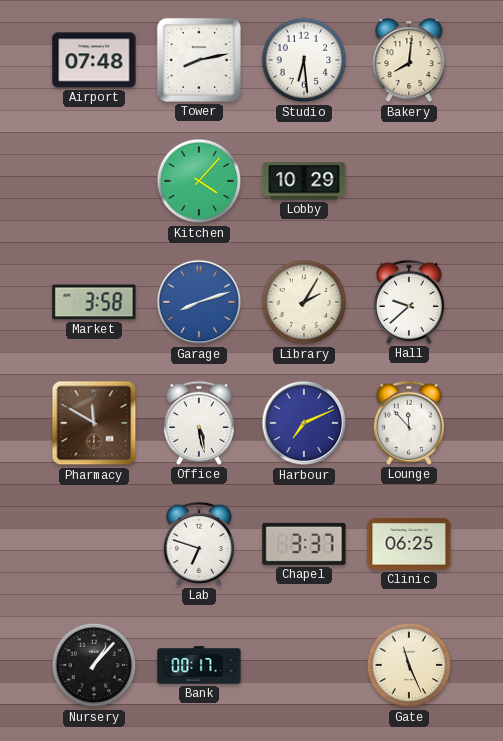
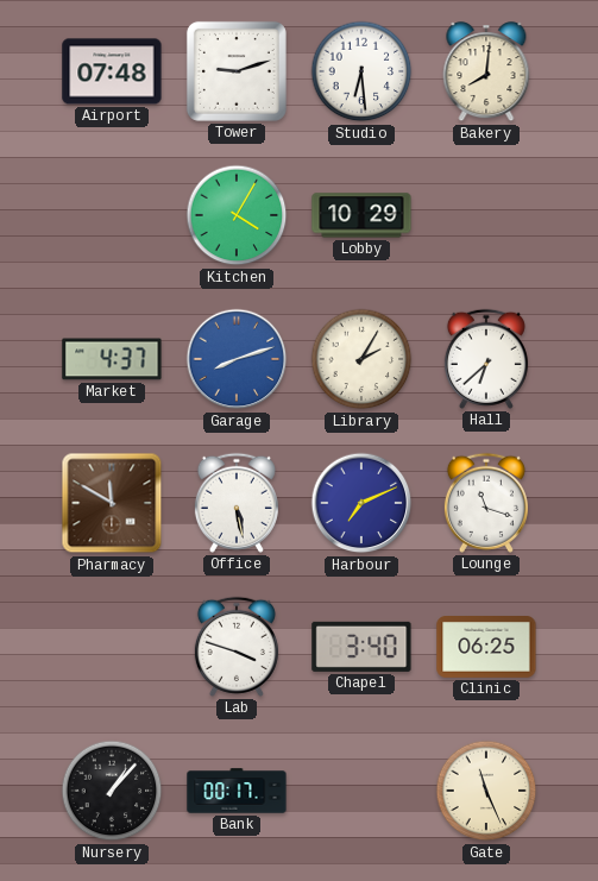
Tower: 8:13 -> 9:12
Kitchen: 4:07 -> 4:05
Market: 3:58 -> 4:37
Hall: 9:38 -> 6:38
Lounge: 11:53 -> 11:18
Lab: 6:48 -> 3:48
Chapel: 3:37 -> 3:40
